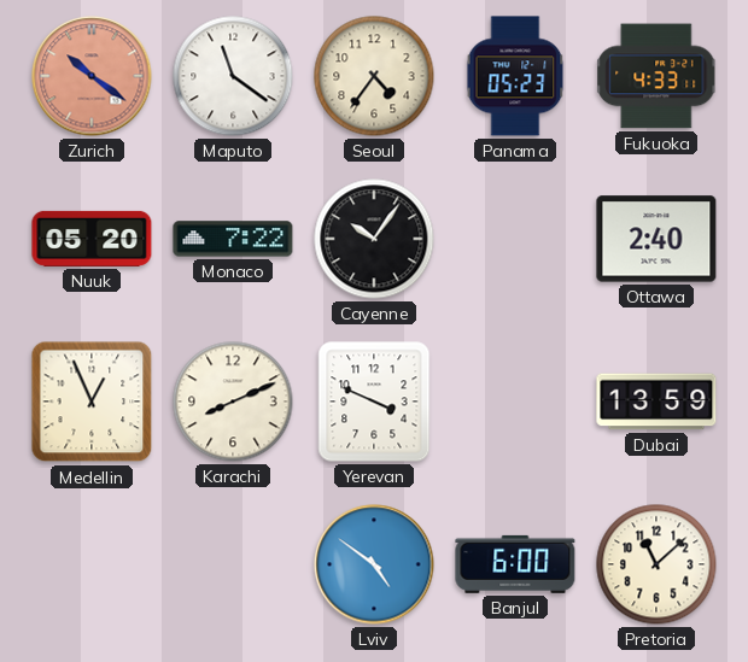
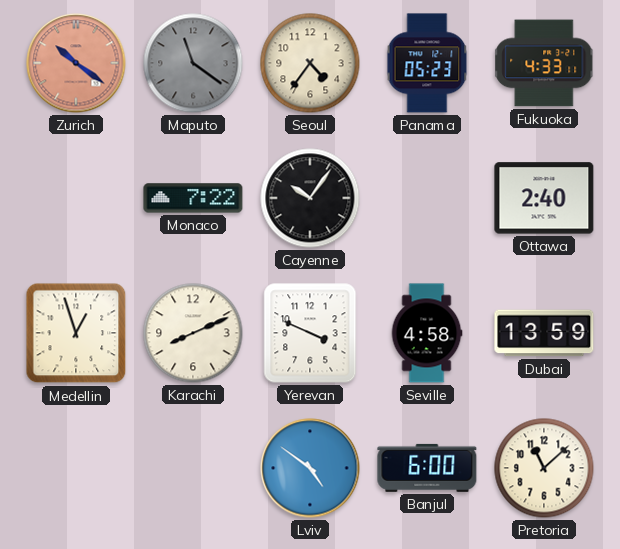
Maputo dial: white -> grey
Nuuk: 05:20 -> none
Medellin: 12:56 -> 12:57
Seville: none -> 4:58
